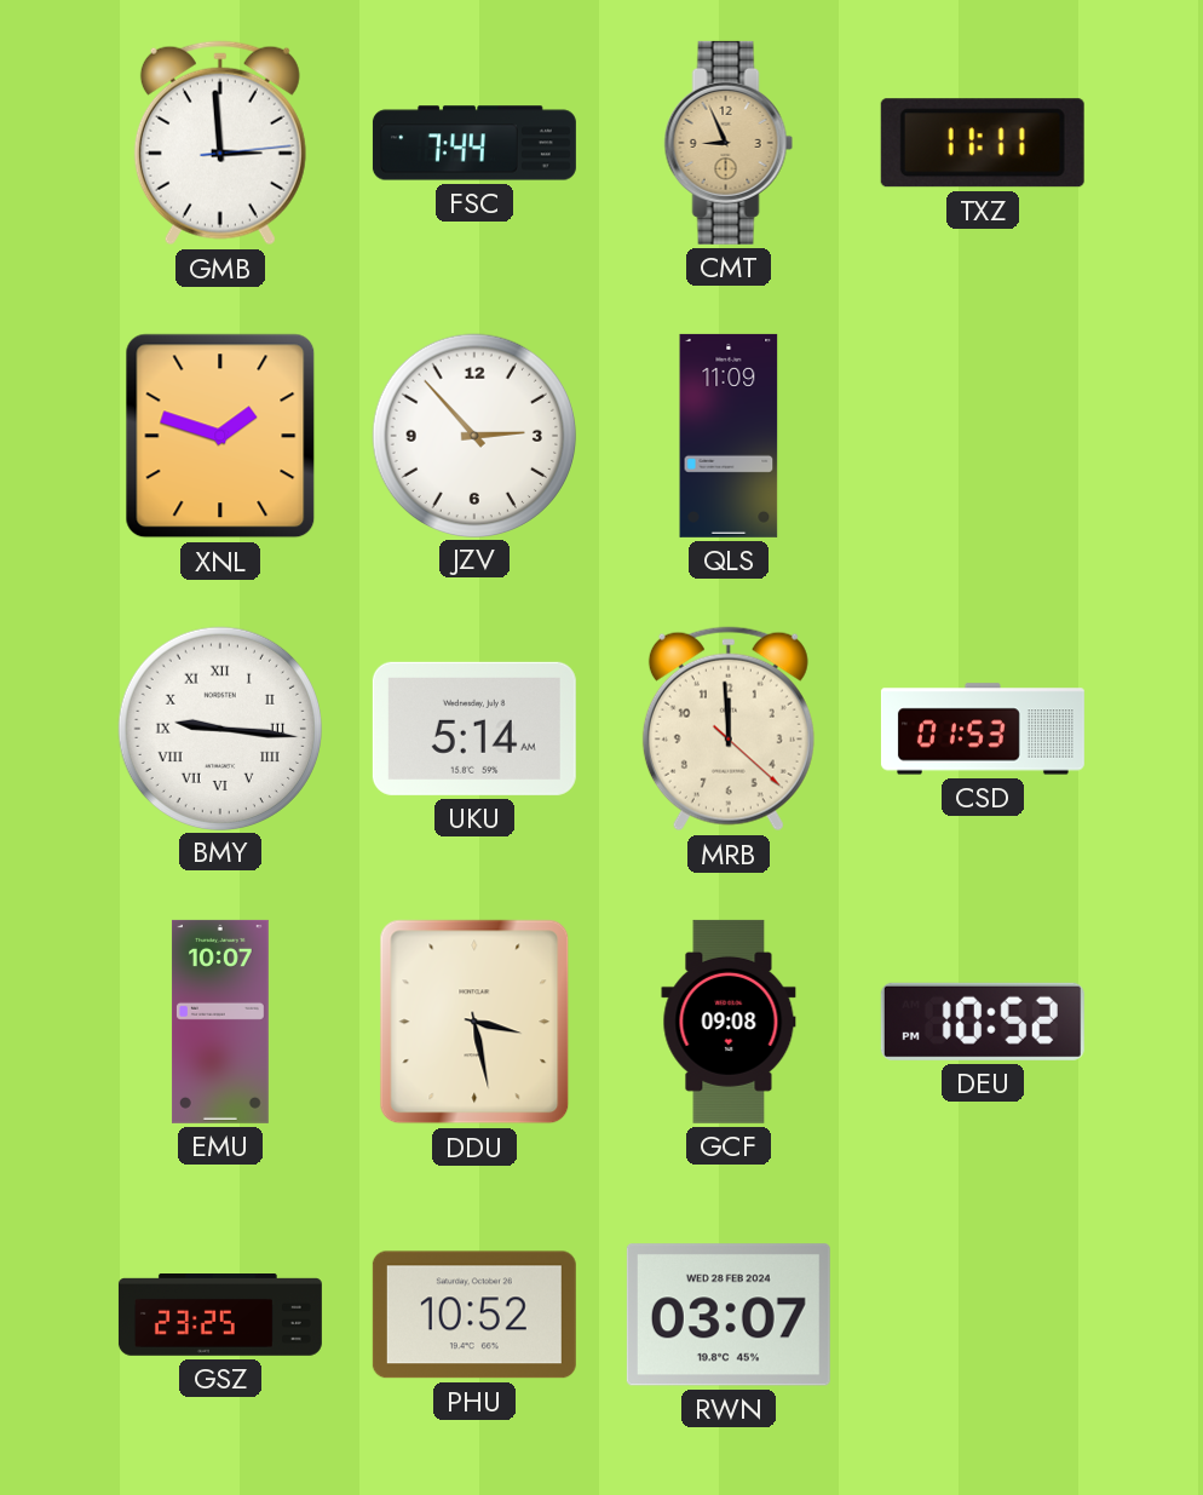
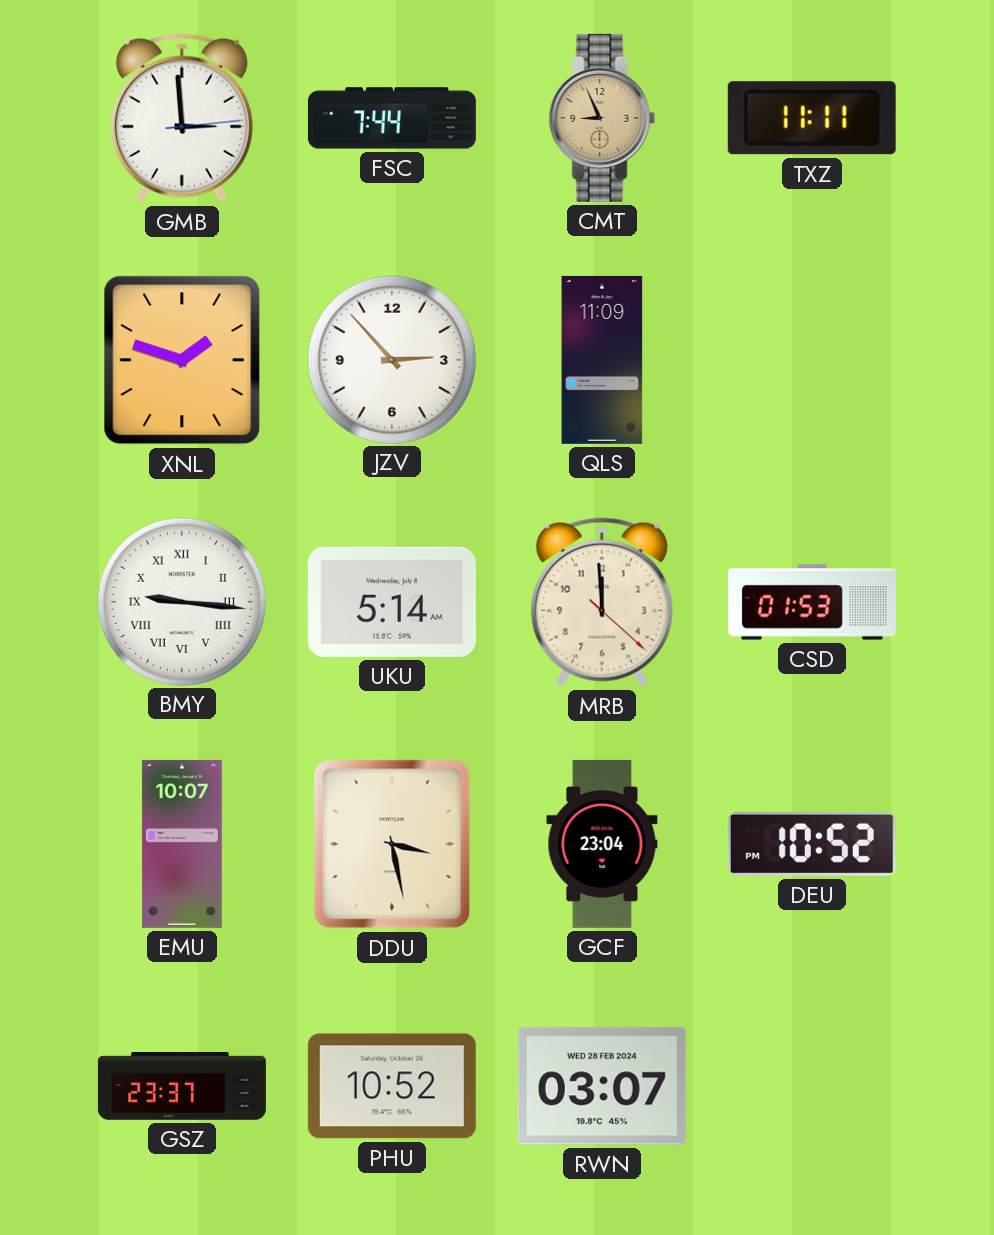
GCF: 09:08 -> 23:04
GSZ: 23:25 -> 23:37
